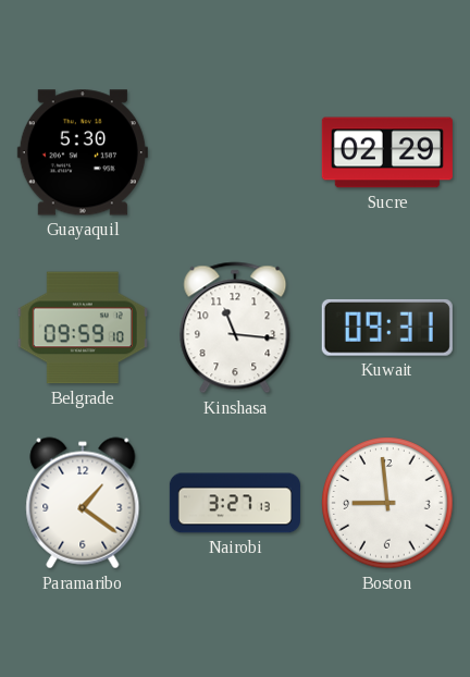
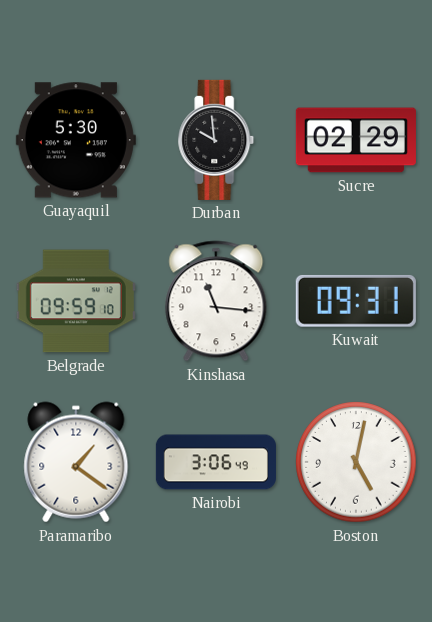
Durban: none -> 9:59
Nairobi: 3:27 -> 3:06
Boston: 8:59 -> 5:02
